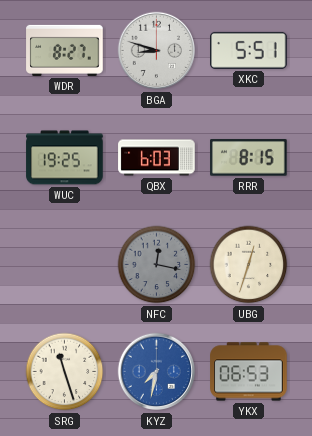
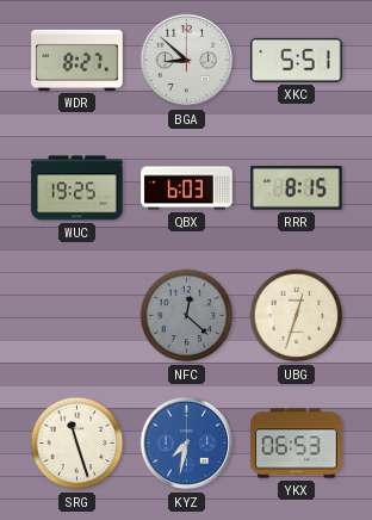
BGA: 8:48 -> 8:52
NFC: 12:17 -> 12:22
